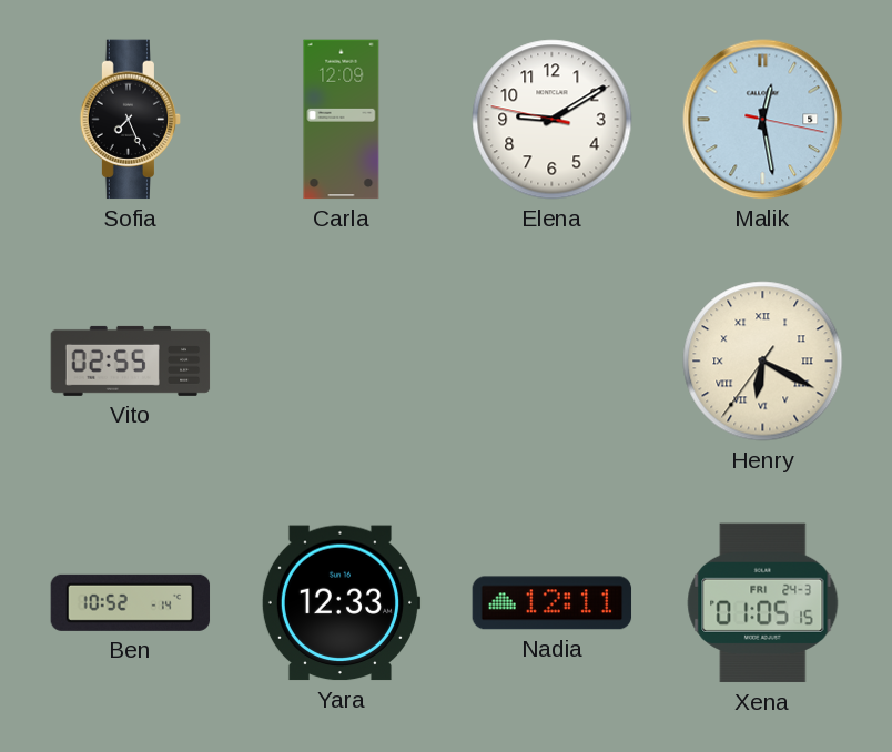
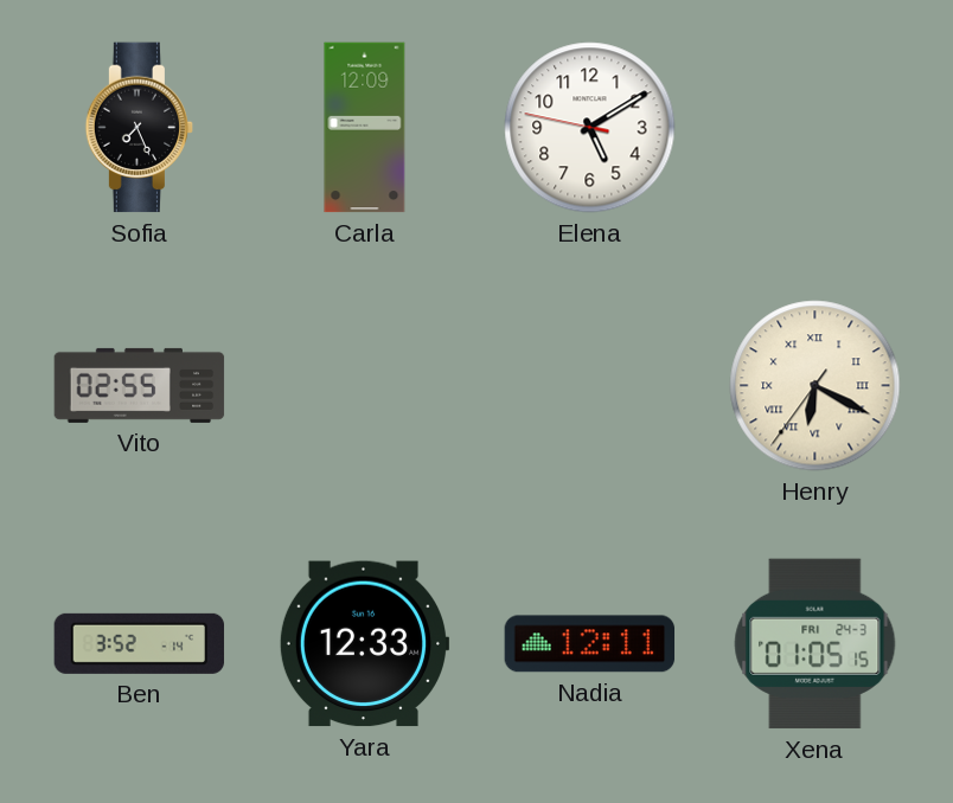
Elena: 9:09 -> 5:09
Malik: 12:28 -> none
Ben: 10:52 -> 3:52
